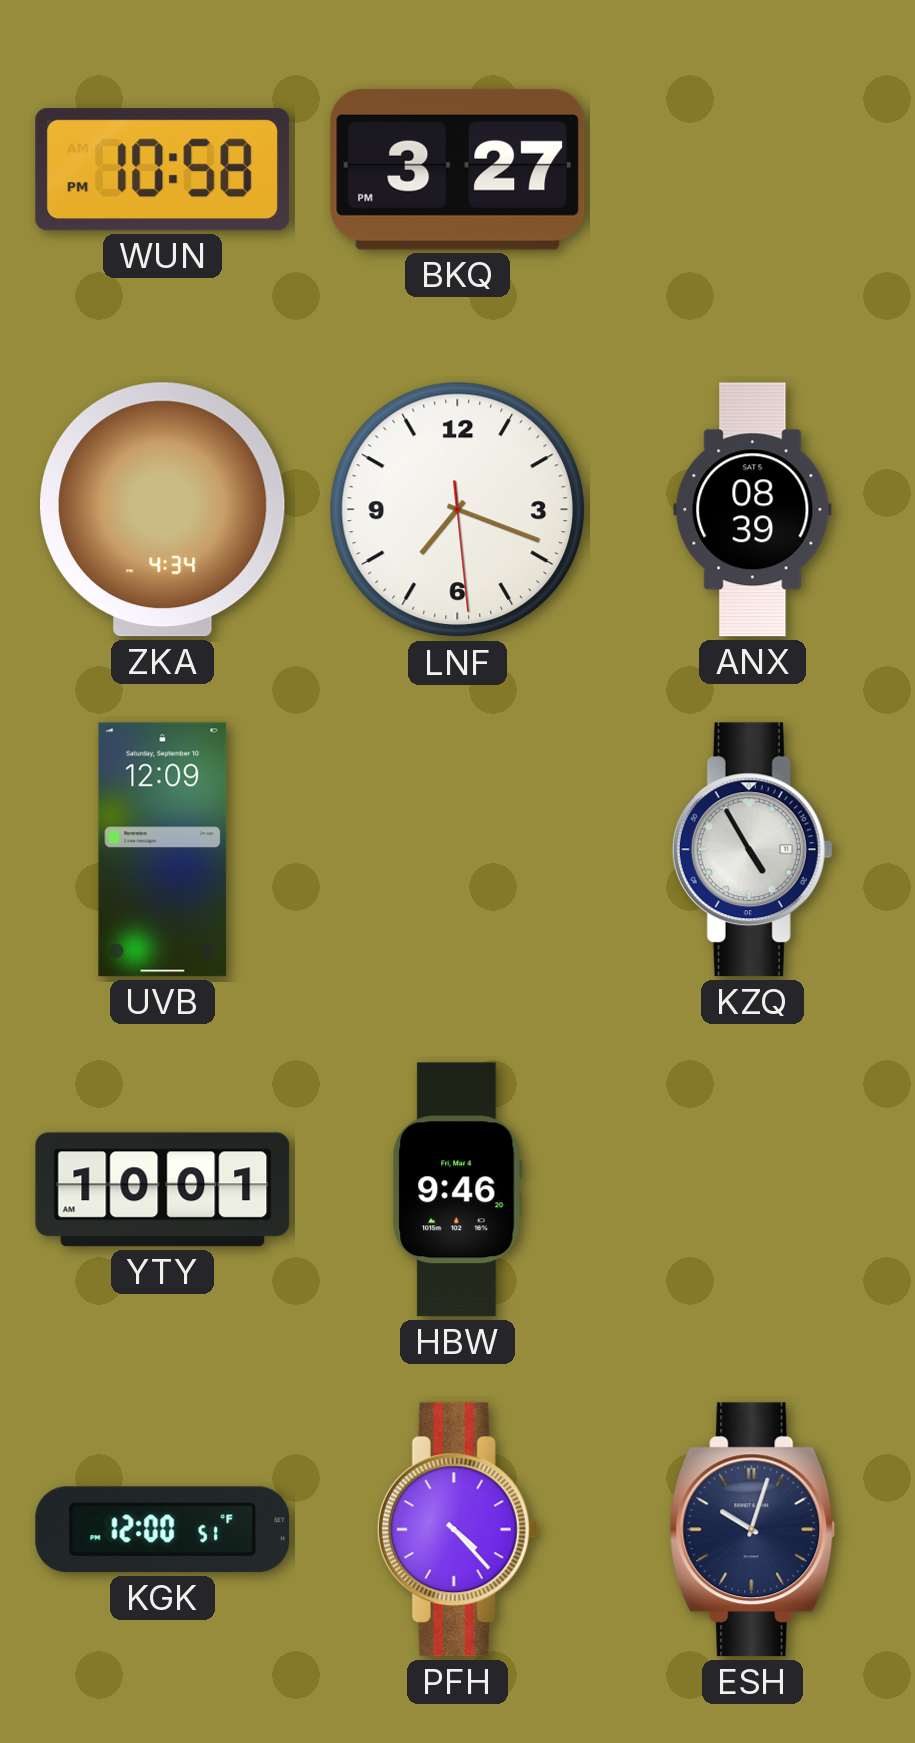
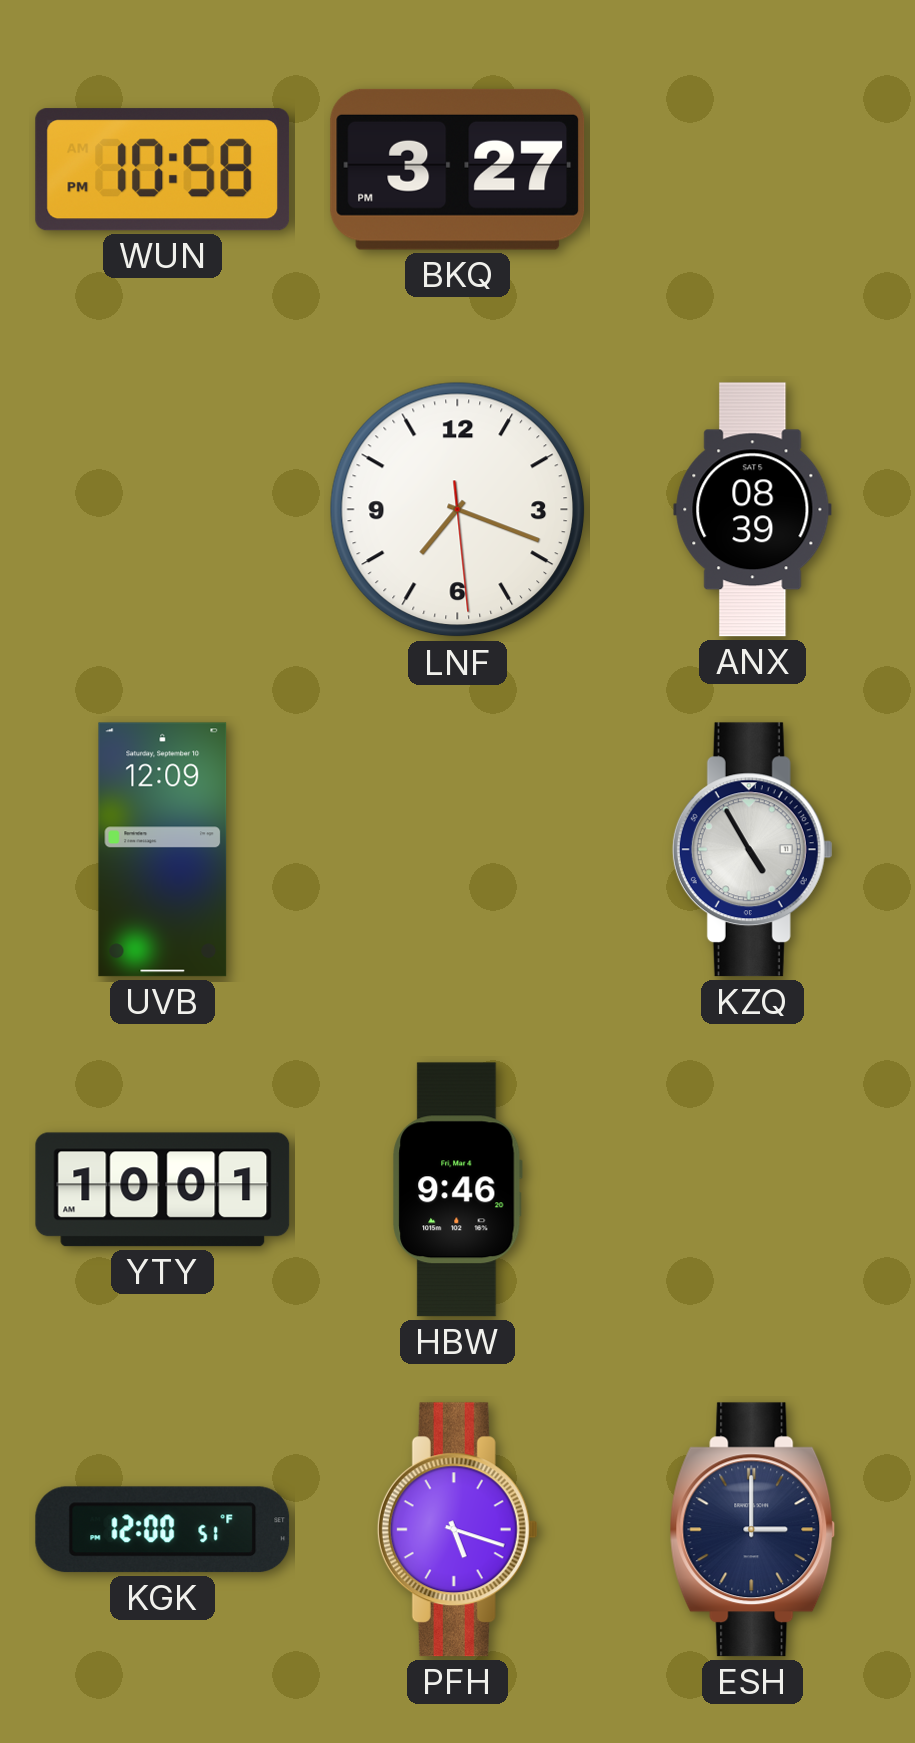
ZKA: 4:34 -> none
PFH: 4:23 -> 5:18
ESH: 10:03 -> 3:00
